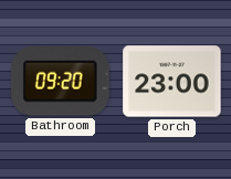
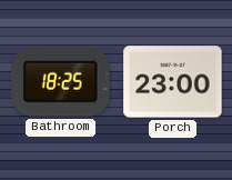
Bathroom: 09:20 -> 18:25
